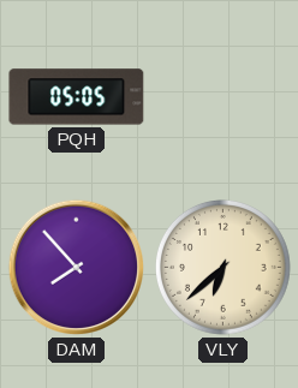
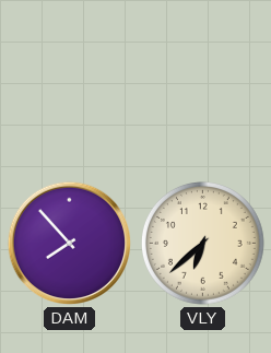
PQH: 05:05 -> none
